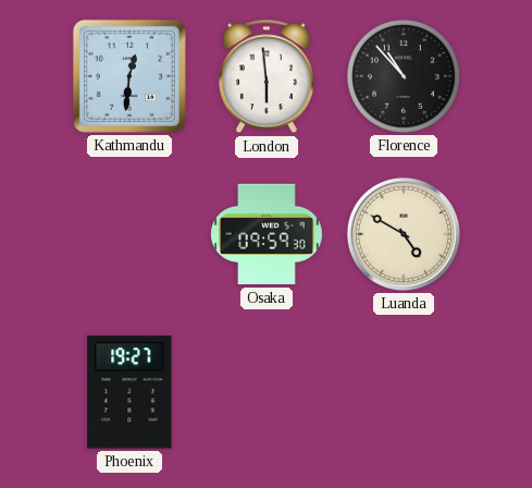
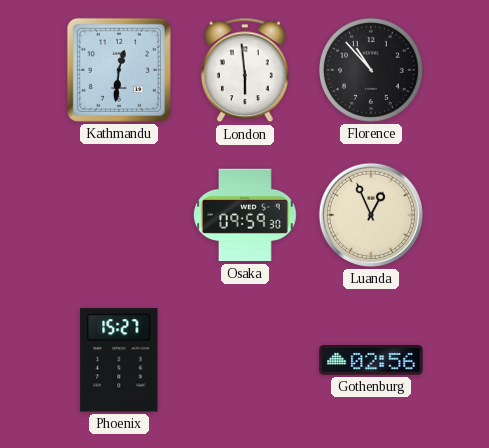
Luanda: 4:50 -> 12:56
Phoenix: 19:27 -> 15:27
Gothenburg: none -> 02:56
